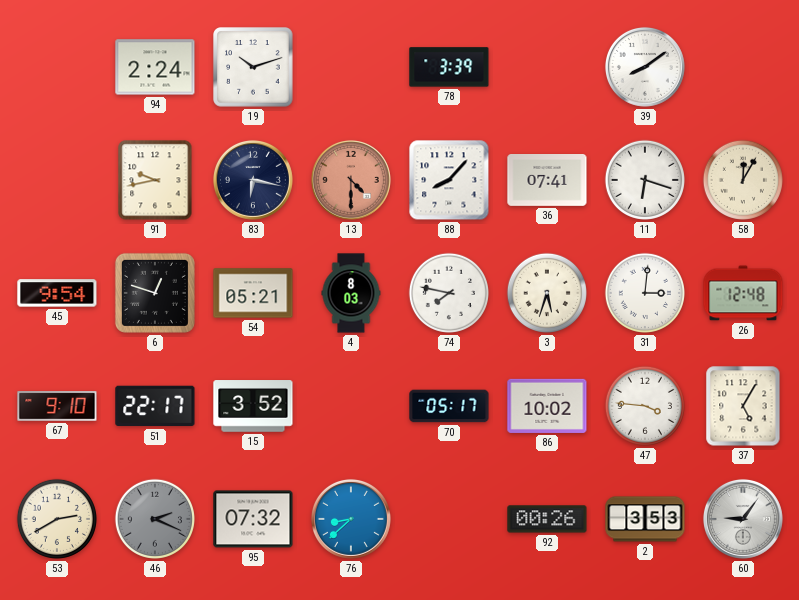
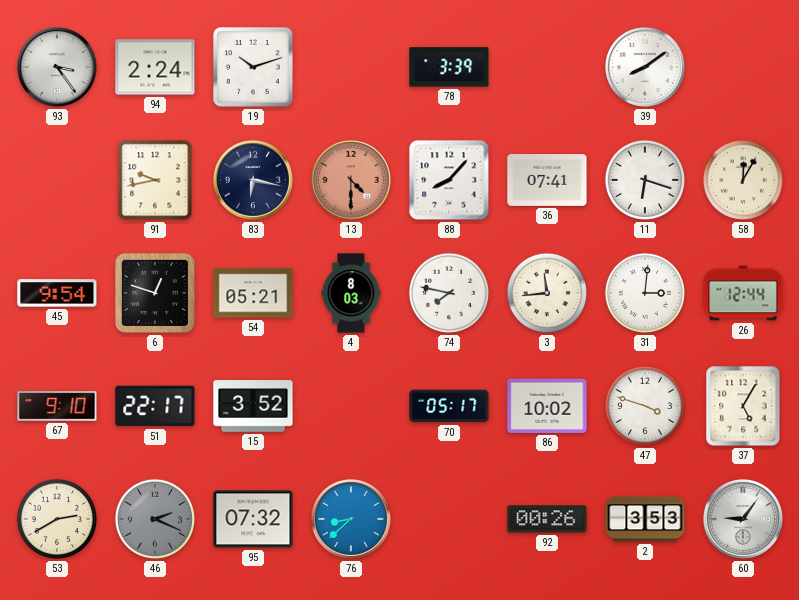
93: none -> 3:24
3: 5:33 -> 11:44
26: 12:48 -> 12:44
47: 3:46 -> 3:48
